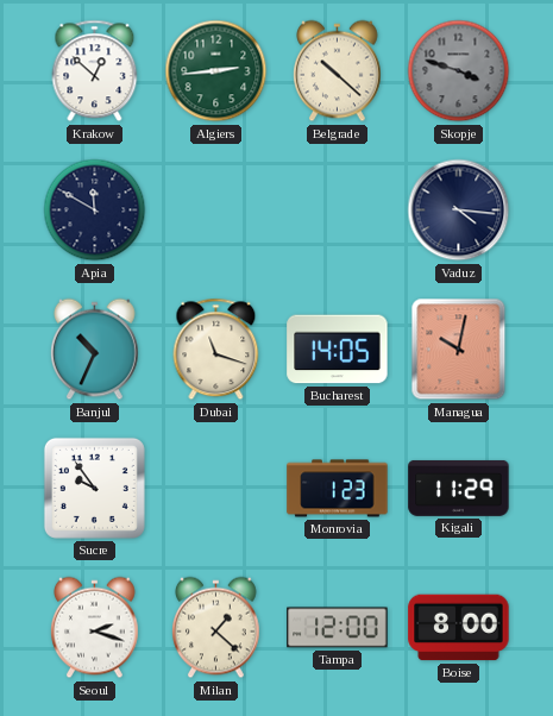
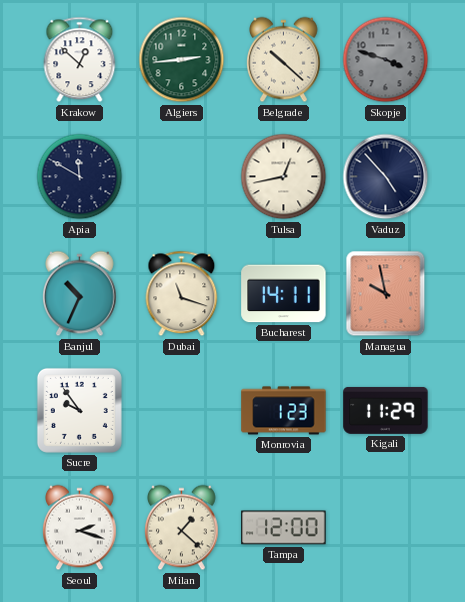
Tulsa: none -> 12:43
Vaduz: 4:16 -> 4:53
Bucharest: 14:05 -> 14:11
Managua: 10:02 -> 9:58
Boise: 8:00 -> none
